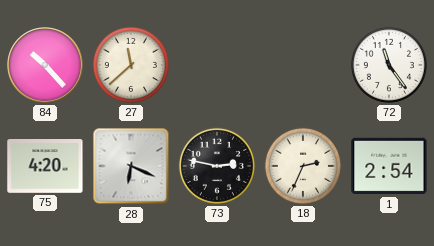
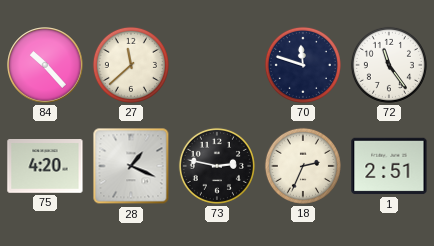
70: none -> 11:48
28: 6:19 -> 1:19
1: 2:54 -> 2:51
